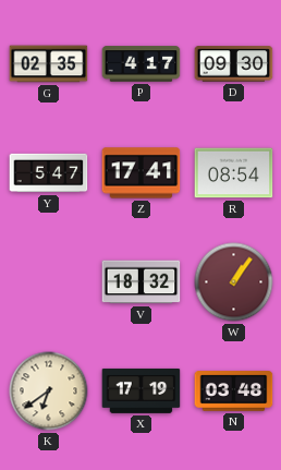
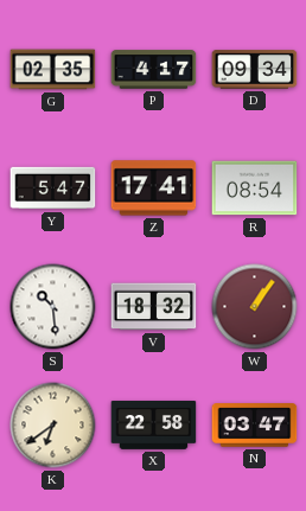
D: 09:30 -> 09:34
S: none -> 10:29
X: 17:19 -> 22:58
N: 03:48 -> 03:47
